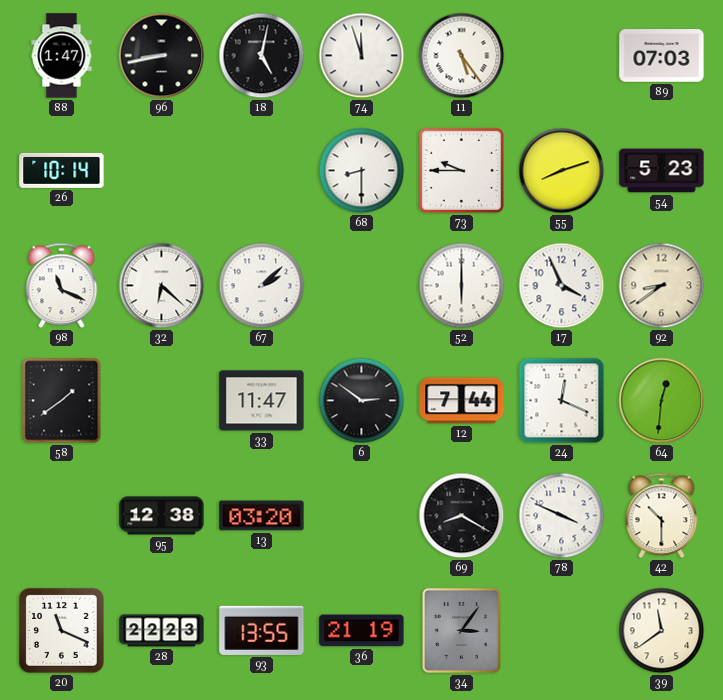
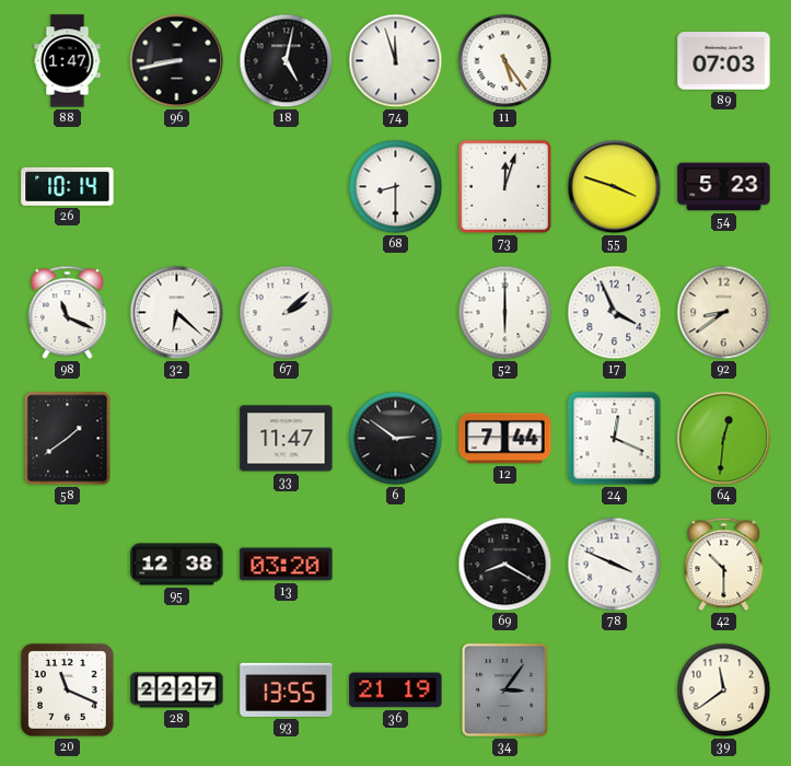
73: 9:45 -> 12:03
55: 8:12 -> 3:48
28: 22:23 -> 22:27
